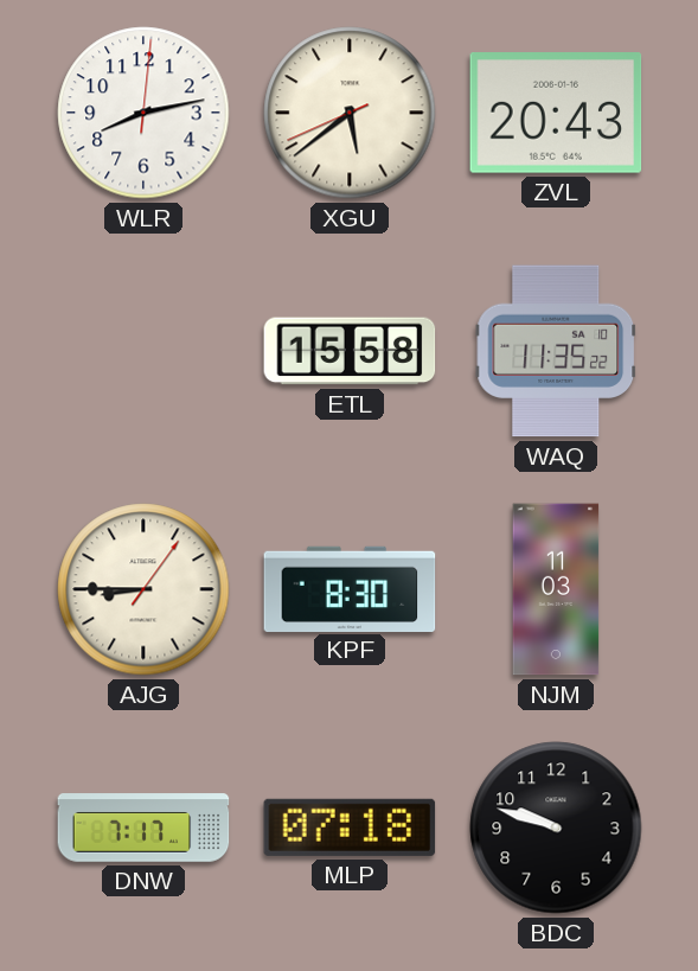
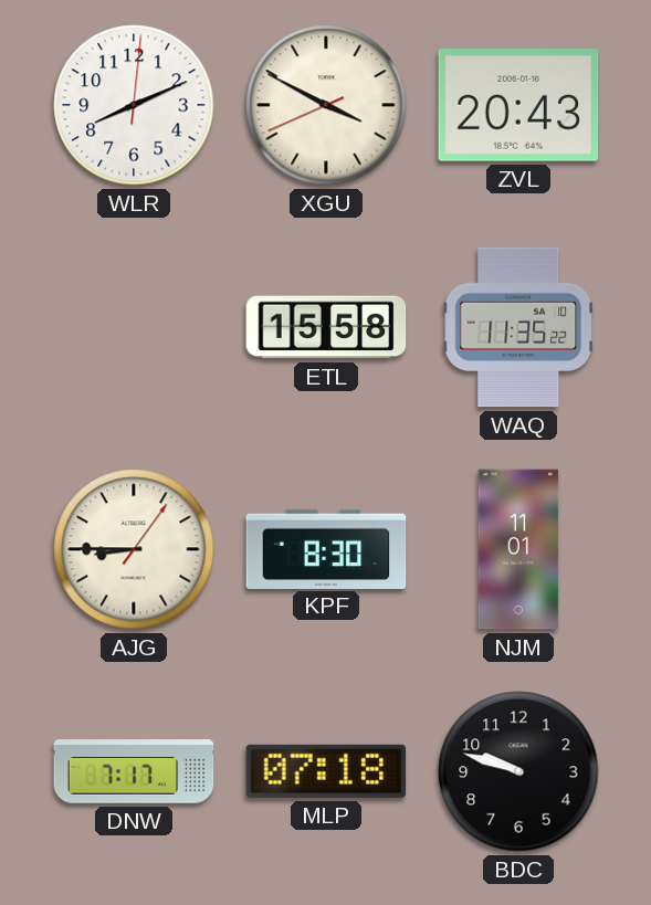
WLR: 8:13 -> 8:11
XGU: 5:38 -> 3:49
NJM: 11:03 -> 11:01
